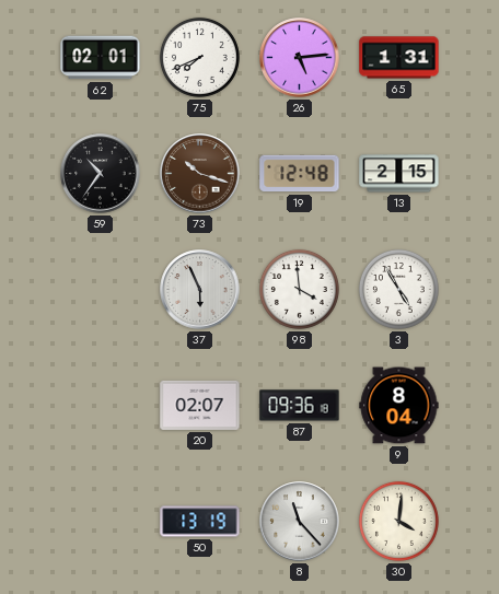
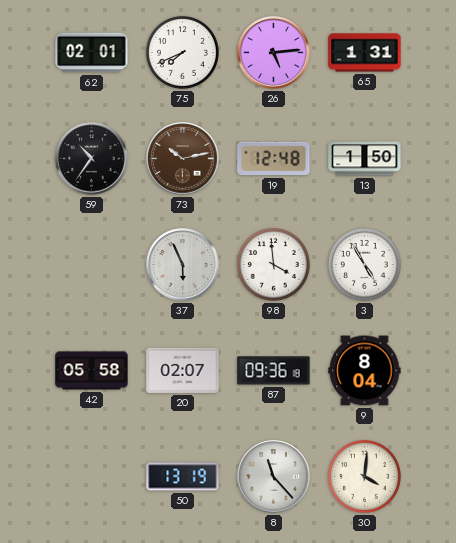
73: 10:18 -> 10:13
13: 2:15 -> 1:50
42: none -> 05:58
